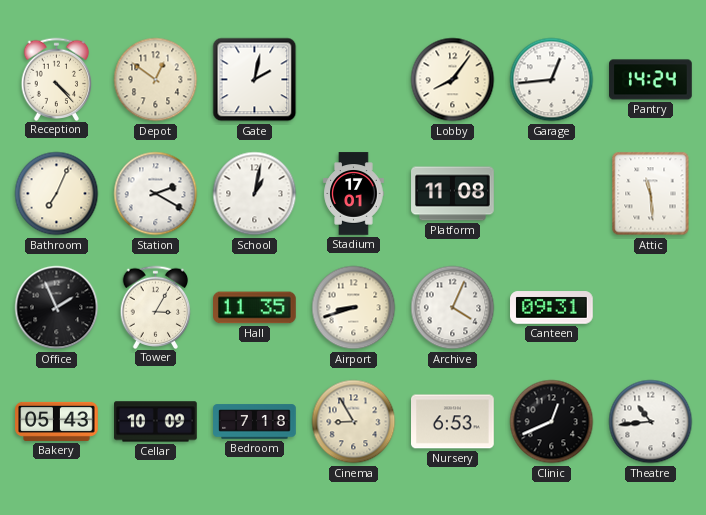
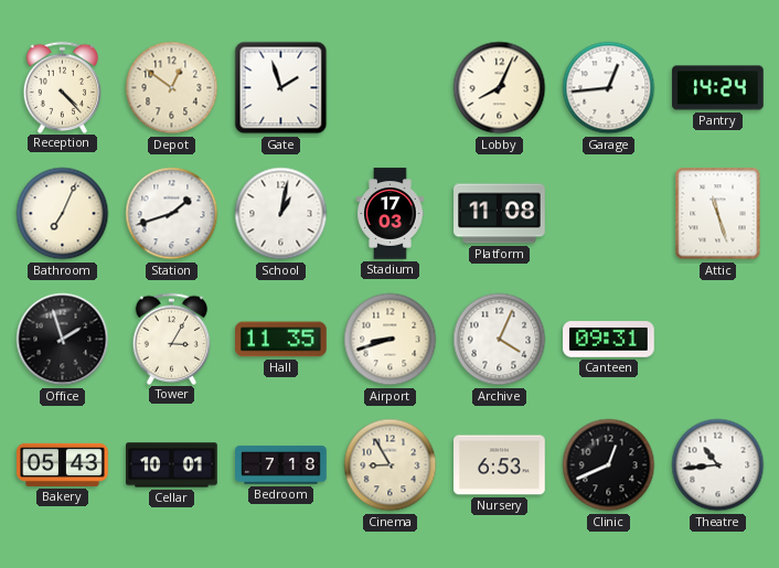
Gate: 2:02 -> 1:57
Lobby: 8:06 -> 8:04
Station: 2:20 -> 1:42
Stadium: 17:01 -> 17:03
Attic: 11:29 -> 11:27
Office: 1:56 -> 1:57
Cellar: 10:09 -> 10:01
